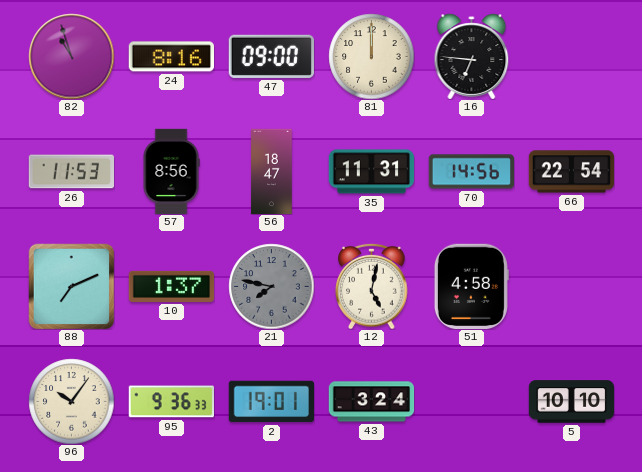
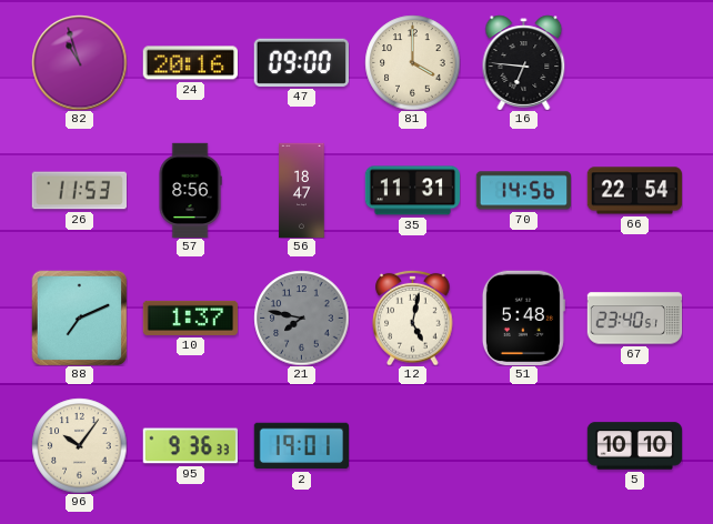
24: 8:16 -> 20:16
81: 12:00 -> 4:00
51: 4:58 -> 5:48
67: none -> 23:40
43: 3:24 -> none
